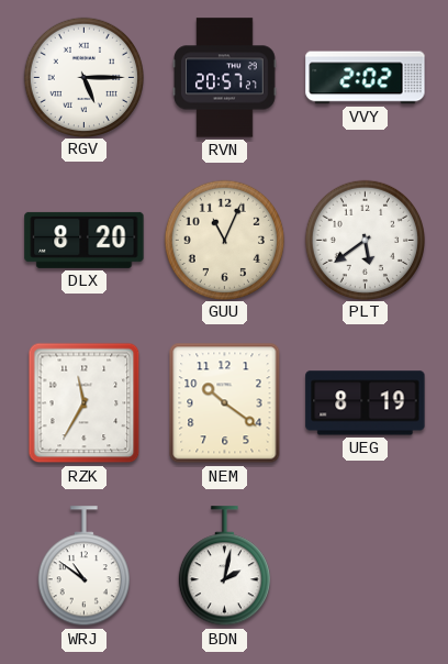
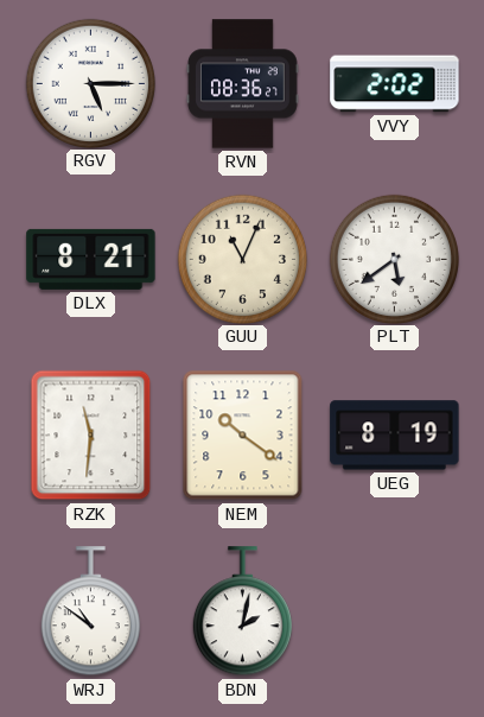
RVN: 20:57 -> 08:36
DLX: 8:20 -> 8:21
RZK: 11:35 -> 11:31
